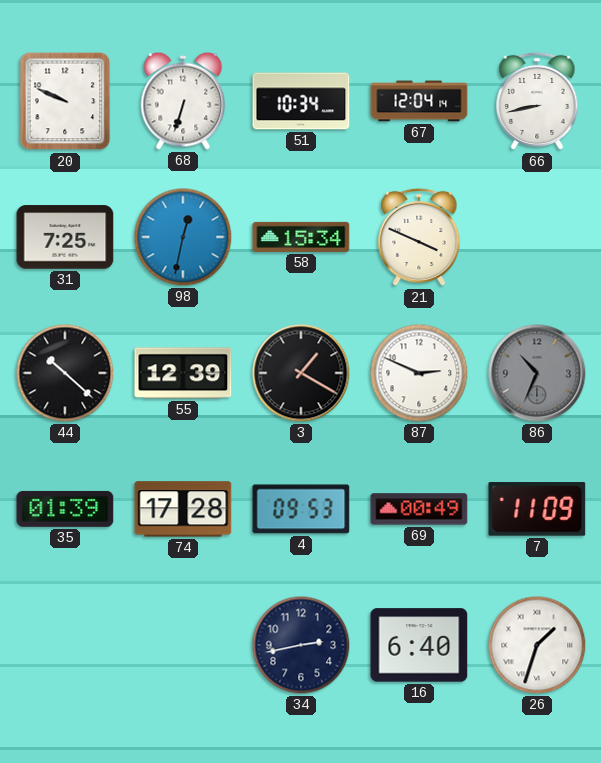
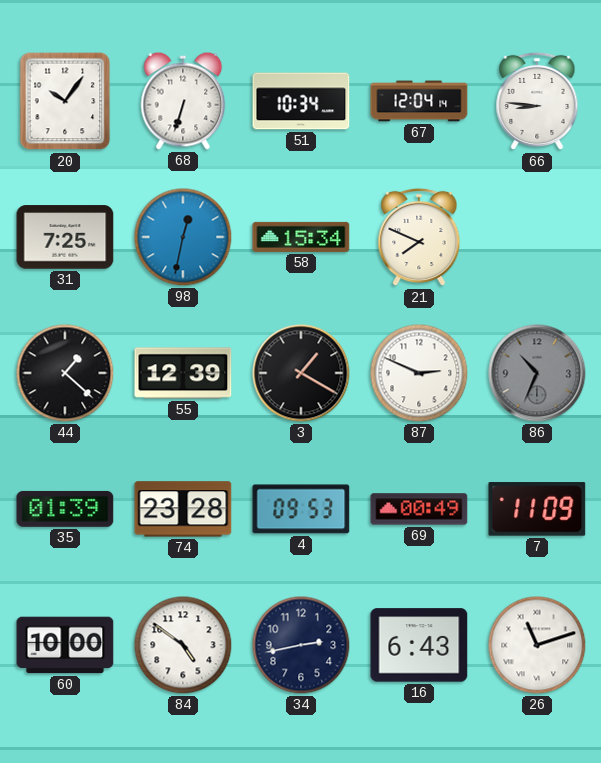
20: 9:49 -> 10:06
66: 8:43 -> 8:46
21: 3:49 -> 7:49
44: 10:22 -> 1:22
74: 17:28 -> 23:28
60: none -> 10:00
84: none -> 4:51
16: 6:40 -> 6:43
26: 1:33 -> 11:12
